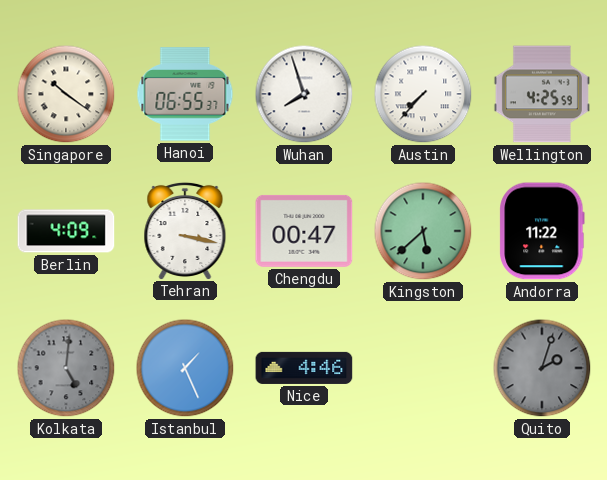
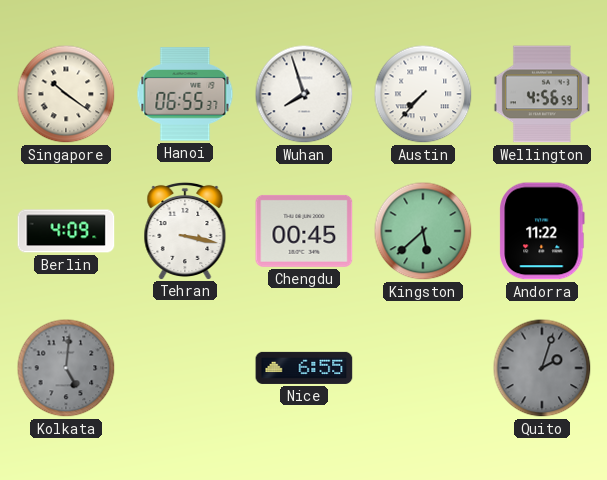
Wellington: 4:25 -> 4:56
Chengdu: 00:47 -> 00:45
Istanbul: 1:26 -> none
Nice: 4:46 -> 6:55
